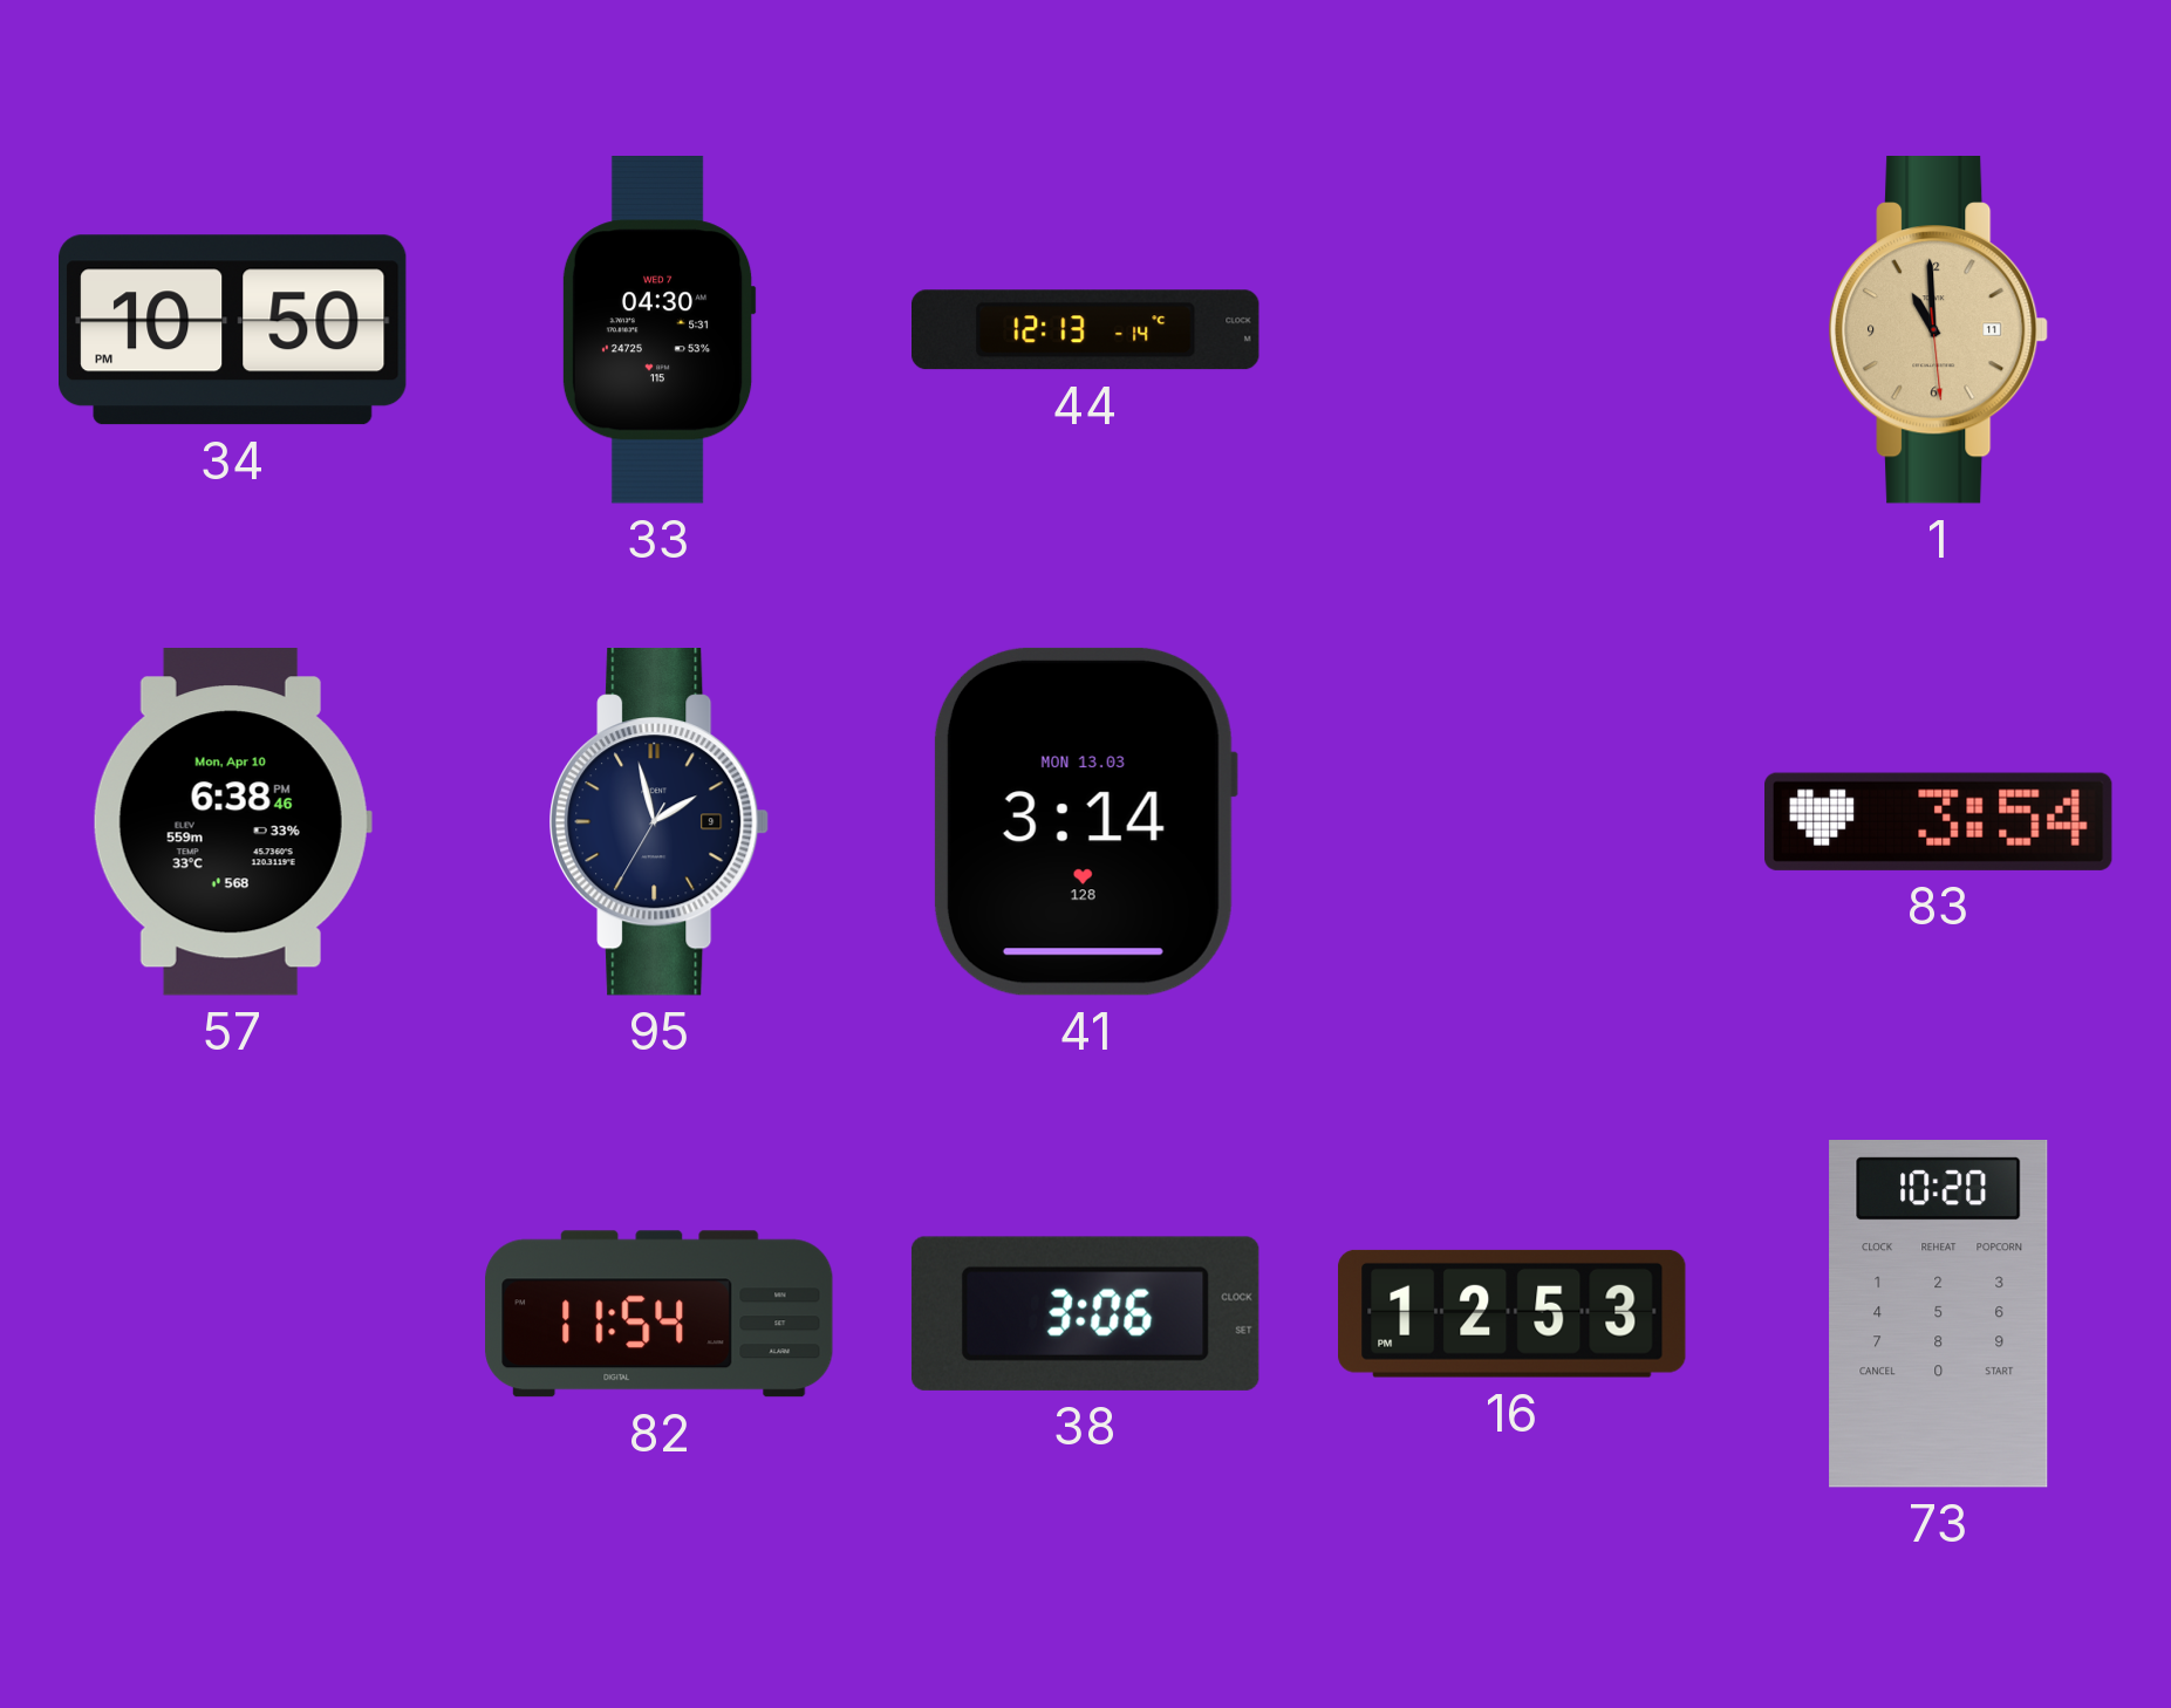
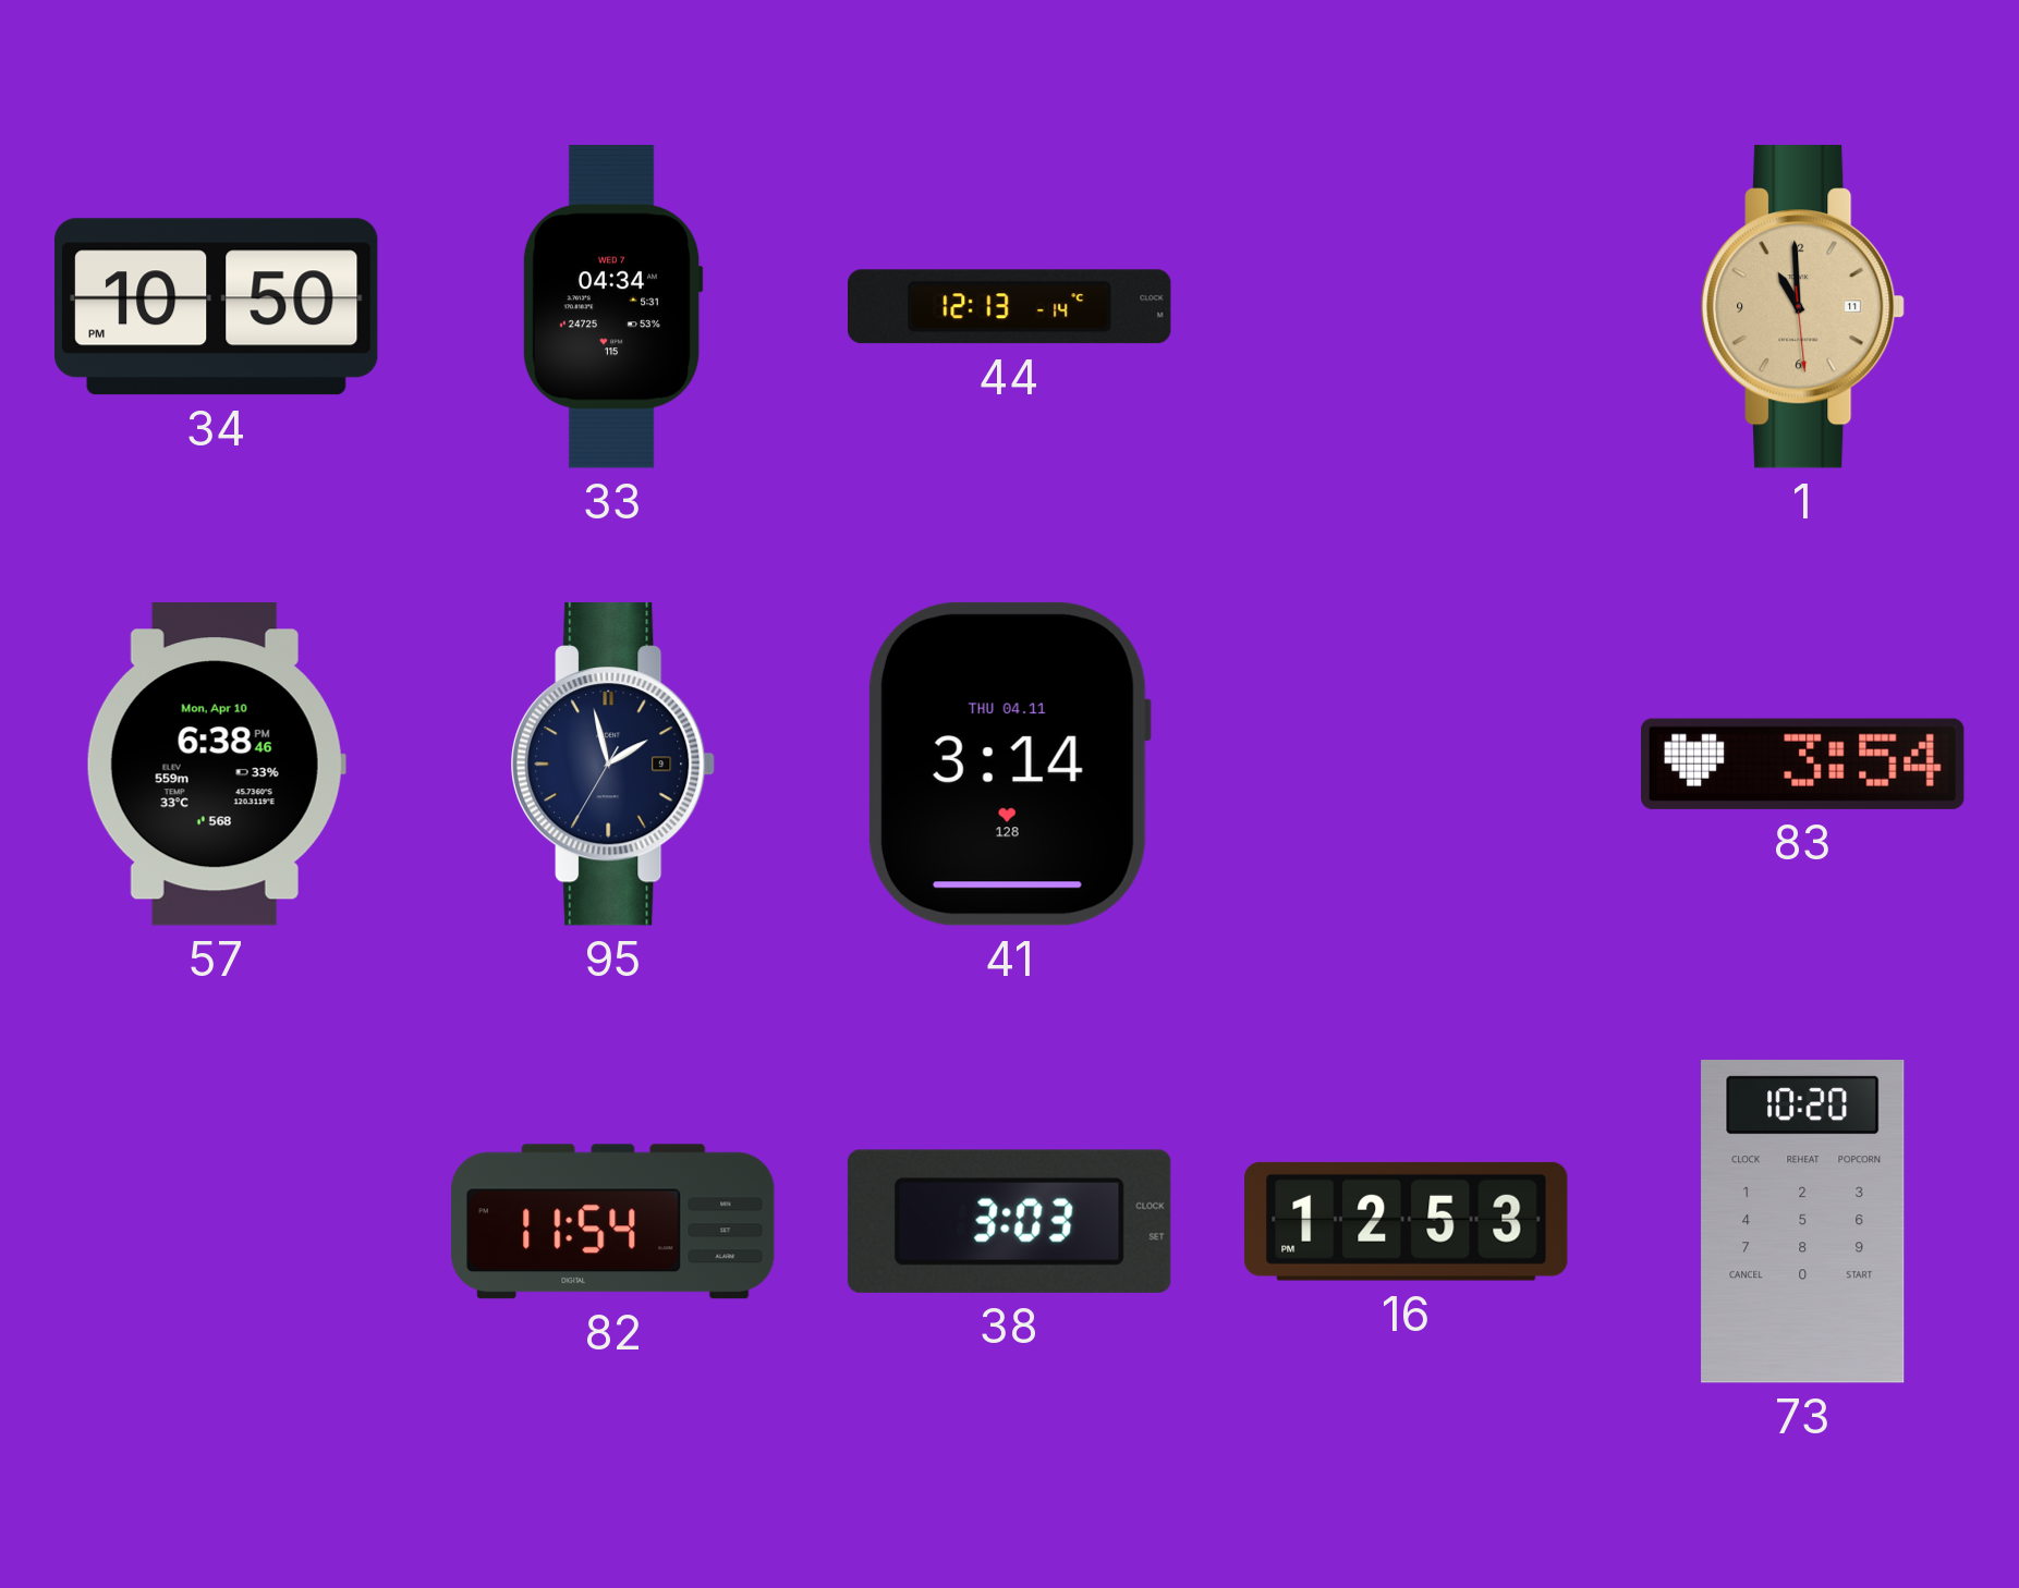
33: 04:30 -> 04:34
41 date: MON 13.03 -> THU 04.11
38: 3:06 -> 3:03
